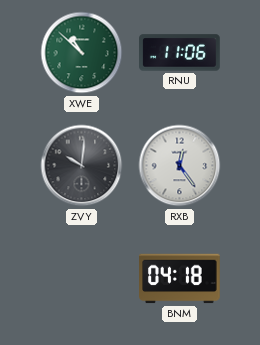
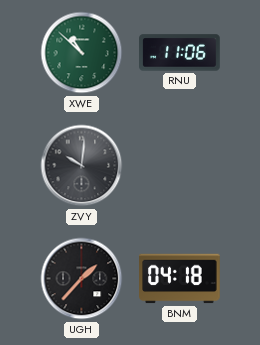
RXB: 12:24 -> none
UGH: none -> 1:37
